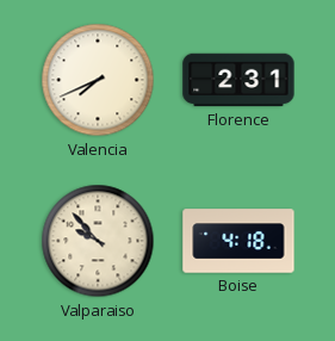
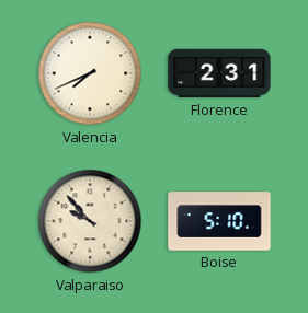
Boise: 4:18 -> 5:10
